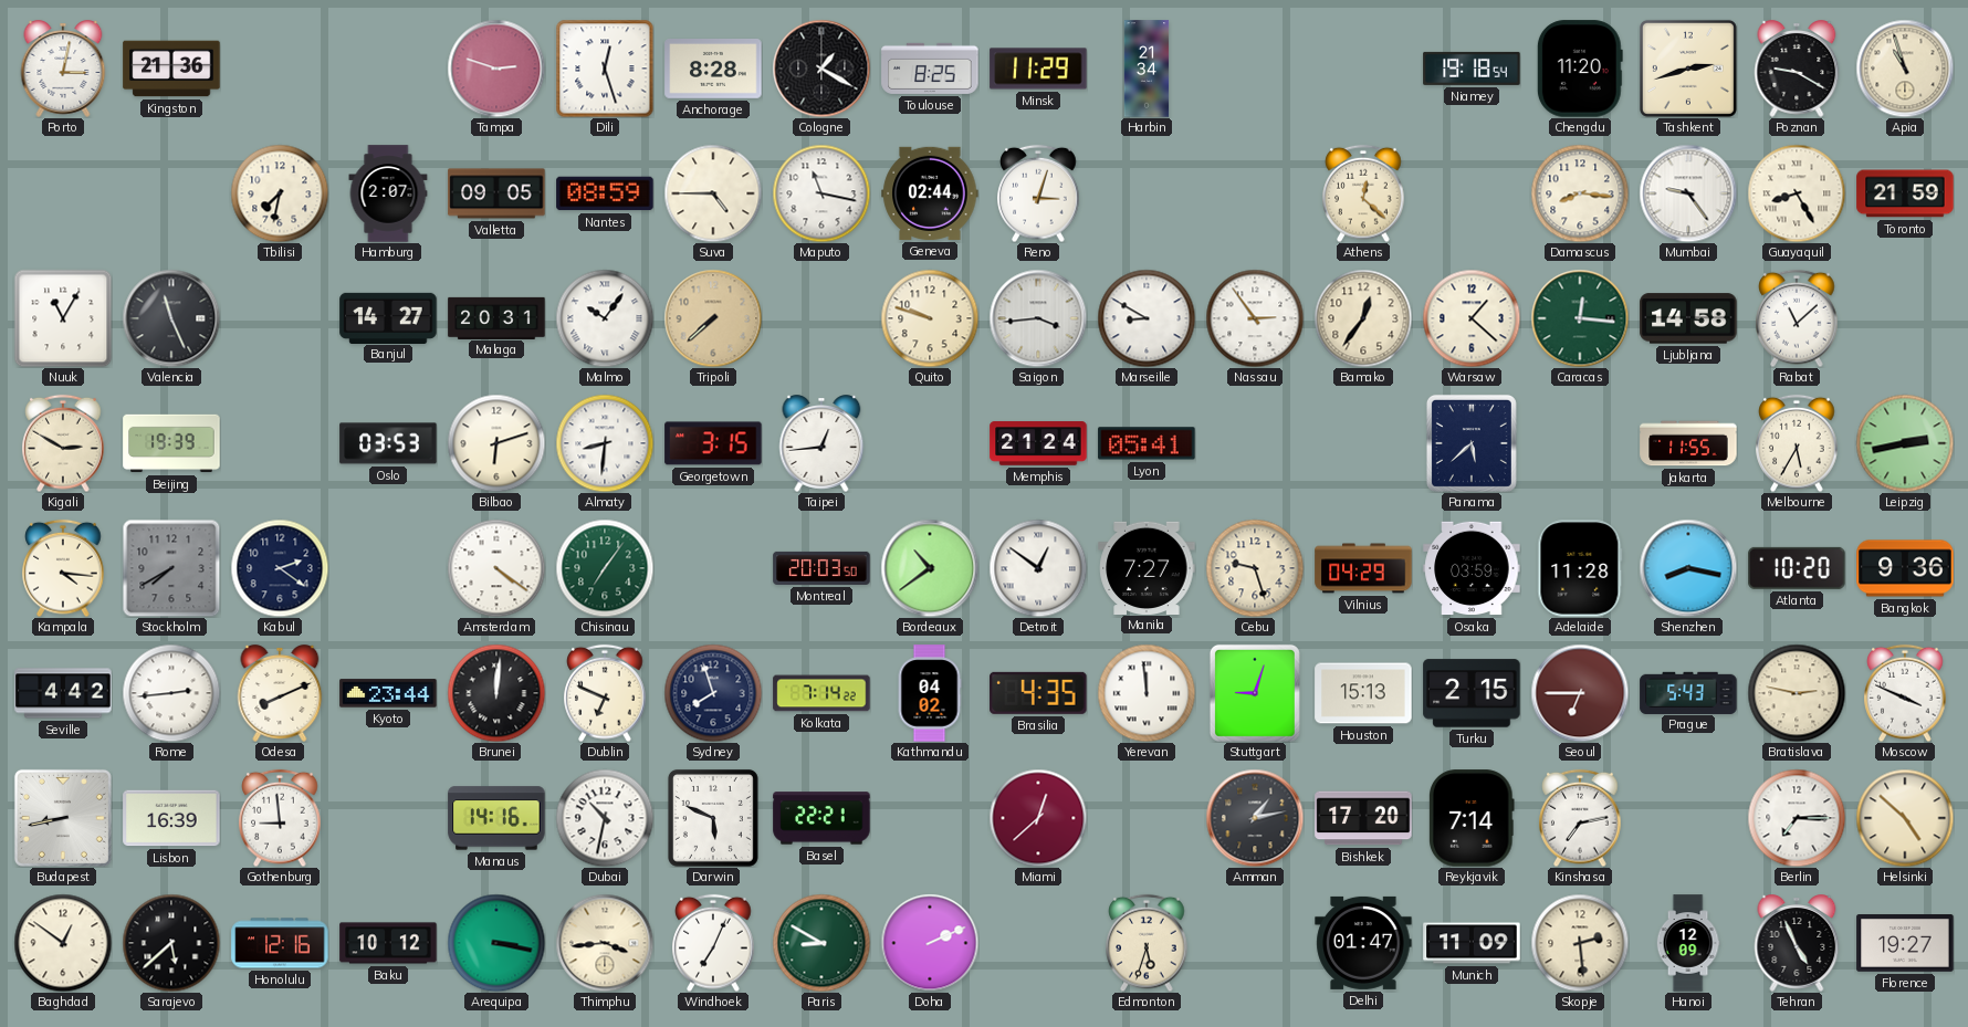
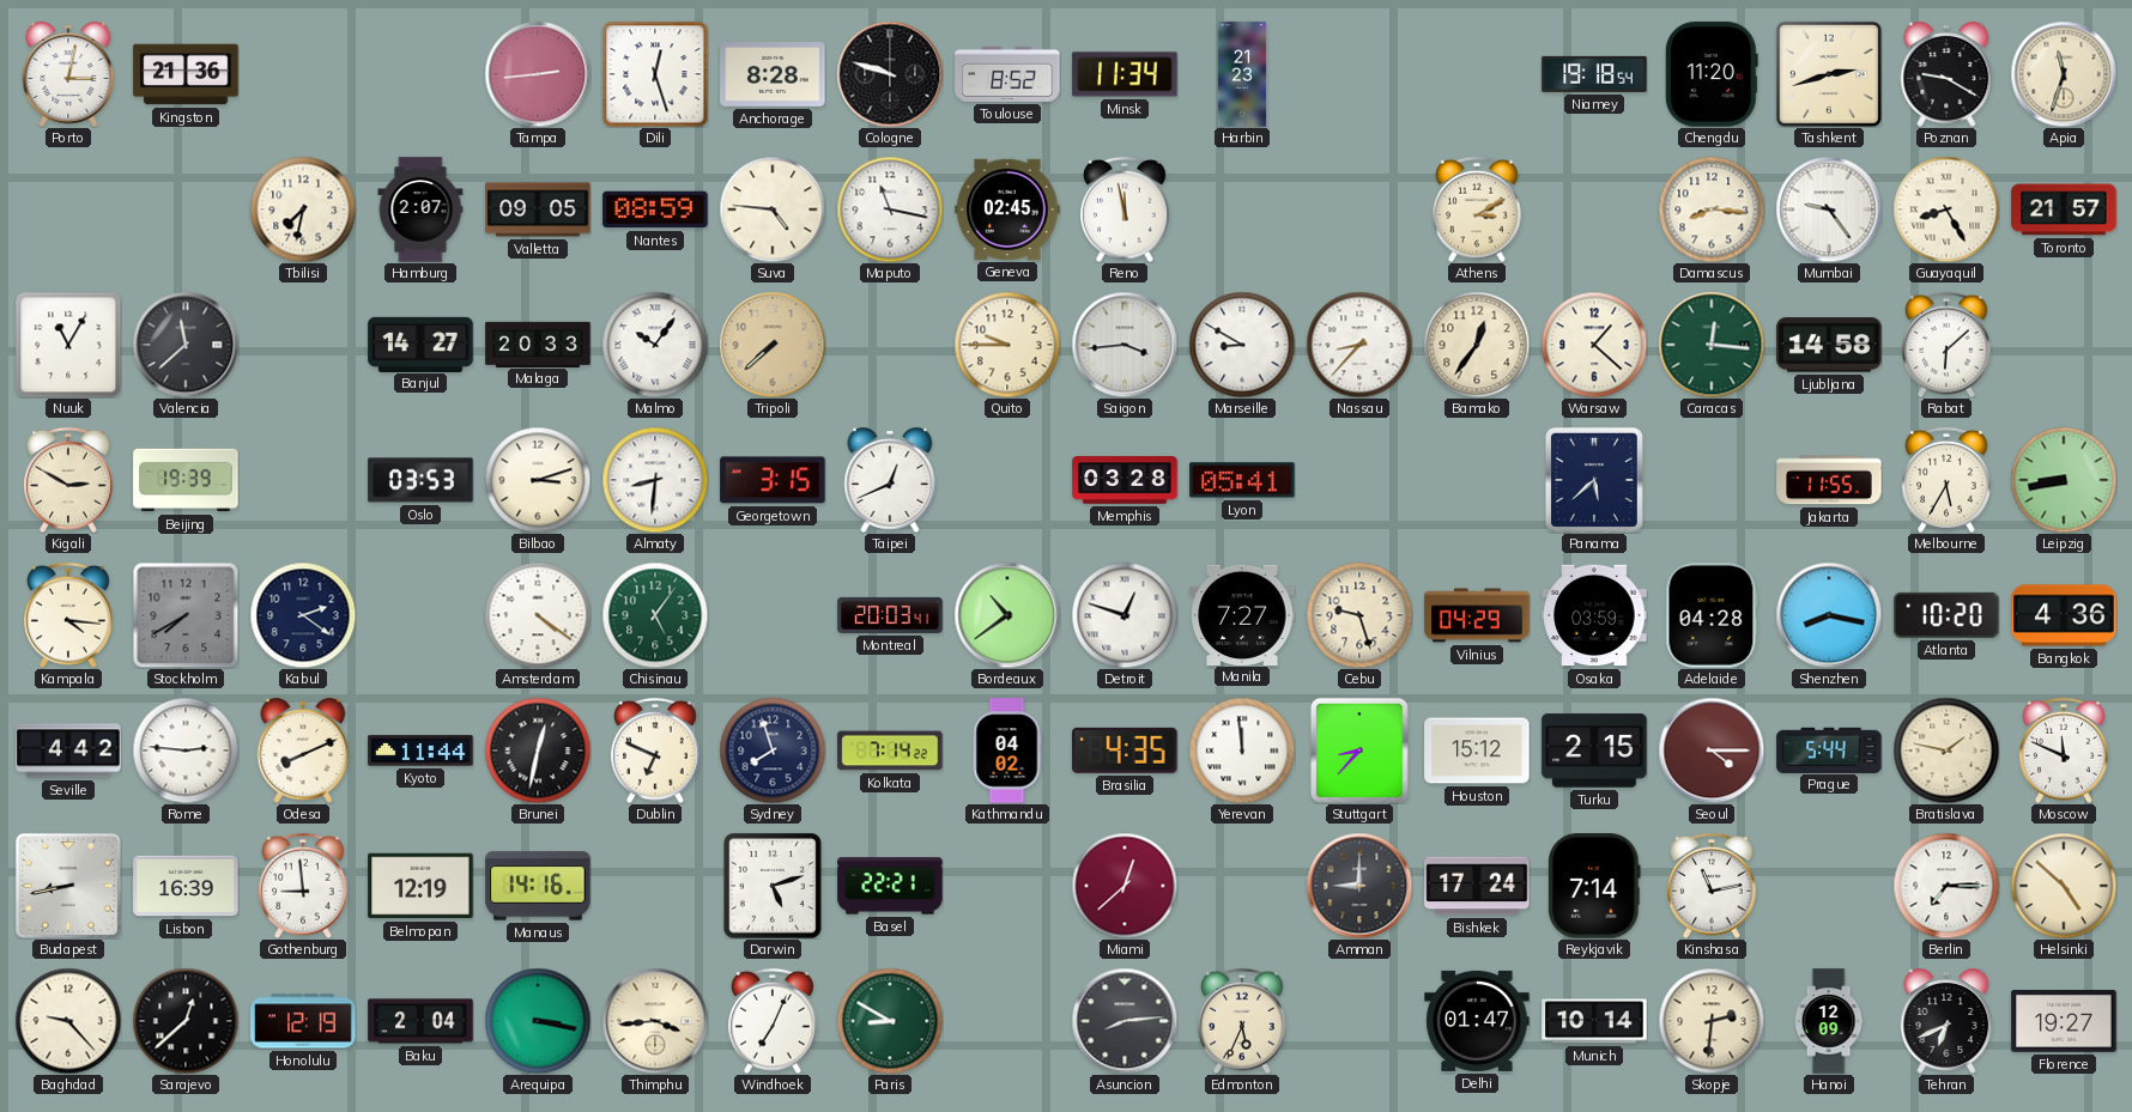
Tampa: 2:48 -> 2:44
Cologne: 1:20 -> 9:48
Toulouse: 8:25 -> 8:52
Minsk: 11:29 -> 11:34
Harbin: 21:34 -> 21:23
Apia: 10:57 -> 11:33
Suva: 4:45 -> 4:46
Geneva: 02:44 -> 02:45
Reno: 3:03 -> 11:58
Athens: 12:22 -> 3:10
Toronto: 21:59 -> 21:57
Valencia: 11:26 -> 11:38
Malaga: 20:31 -> 20:33
Quito: 9:48 -> 9:45
Nassau: 2:54 -> 8:37
Rabat: 11:08 -> 6:08
Bilbao: 6:12 -> 3:12
Taipei: 12:44 -> 12:41
Memphis: 21:24 -> 03:28
Leipzig: 2:43 -> 8:43
Chisinau: 7:06 -> 5:06
Montreal: 20:03:50 -> 20:03:41
Detroit: 12:51 -> 12:48
Adelaide: 11:28 -> 04:28
Bangkok: 9:36 -> 4:36
Rome: 2:44 -> 2:46
Kyoto: 23:44 -> 11:44
Brunei: 12:01 -> 12:32
Stuttgart: 9:03 -> 8:37
Houston: 15:13 -> 15:12
Seoul: 6:45 -> 4:15
Prague: 5:43 -> 5:44
Bratislava: 2:47 -> 1:47
Moscow: 3:49 -> 11:49
Belmopan: none -> 12:19
Dubai: 10:32 -> none
Darwin: 5:49 -> 5:12
Amman: 1:13 -> 9:00
Bishkek: 17:20 -> 17:24
Kinshasa: 7:13 -> 11:13
Baghdad: 12:51 -> 9:23
Sarajevo: 5:38 -> 12:38
Honolulu: 12:16 -> 12:19
Baku: 10:12 -> 2:04
Doha: 2:11 -> none
Asuncion: none -> 8:14
Edmonton: 5:33 -> 5:34
Munich: 11:09 -> 10:14
Skopje: 2:29 -> 2:31
Tehran: 4:56 -> 6:41
